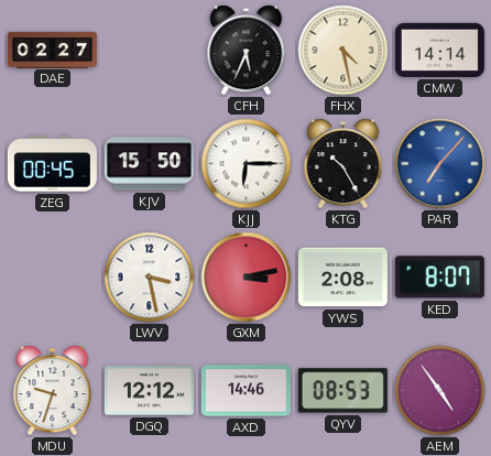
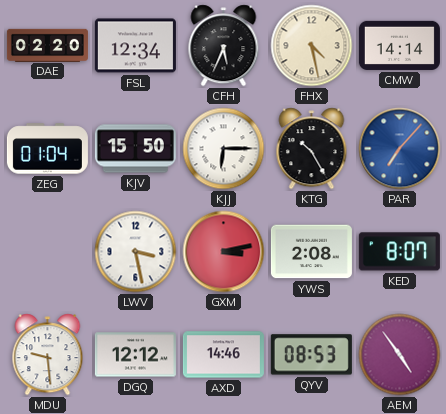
DAE: 02:27 -> 02:20
FSL: none -> 12:34
ZEG: 00:45 -> 01:04
MDU: 9:33 -> 9:29
